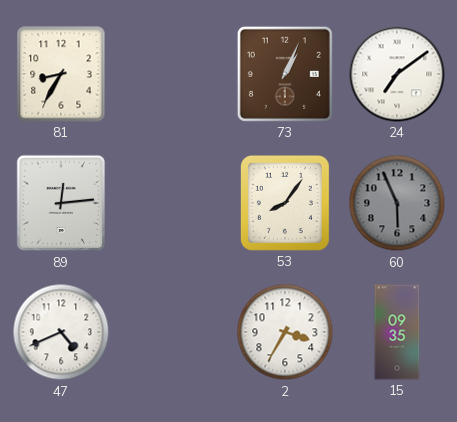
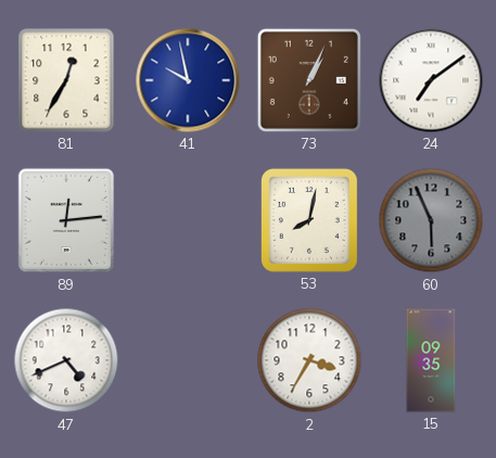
81: 8:35 -> 12:35
41: none -> 9:58
53: 8:06 -> 8:02
